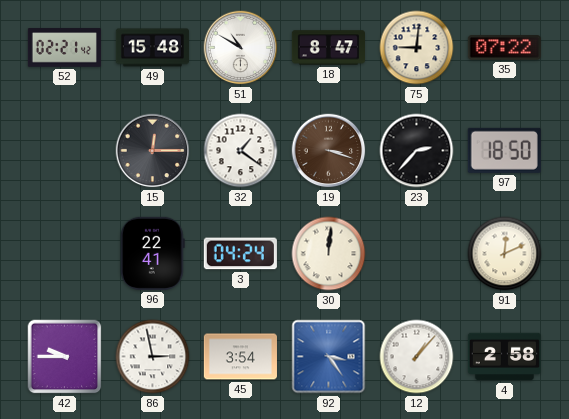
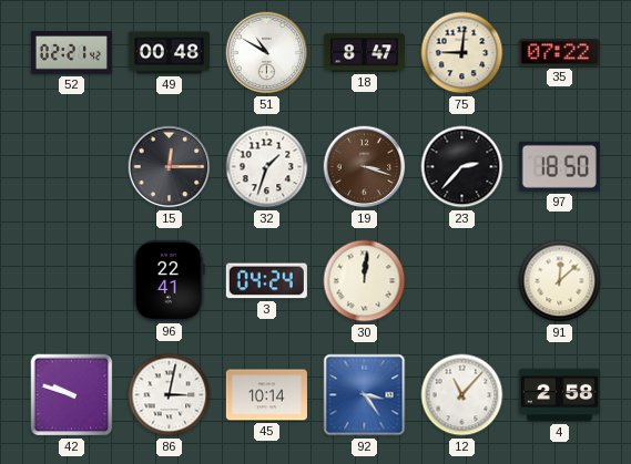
49: 15:48 -> 00:48
32: 1:21 -> 1:33
91: 12:11 -> 12:08
42: 9:45 -> 9:48
86: 2:58 -> 3:02
45: 3:54 -> 10:14
12: 1:07 -> 11:07
